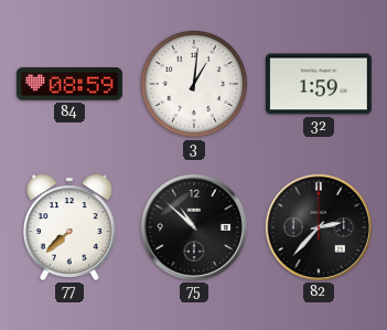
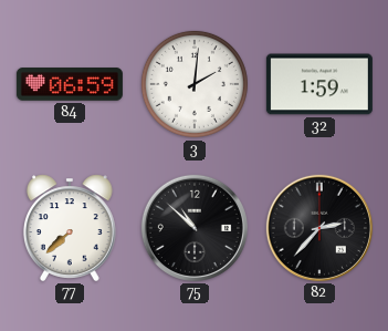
84: 08:59 -> 06:59
3: 1:01 -> 2:01
